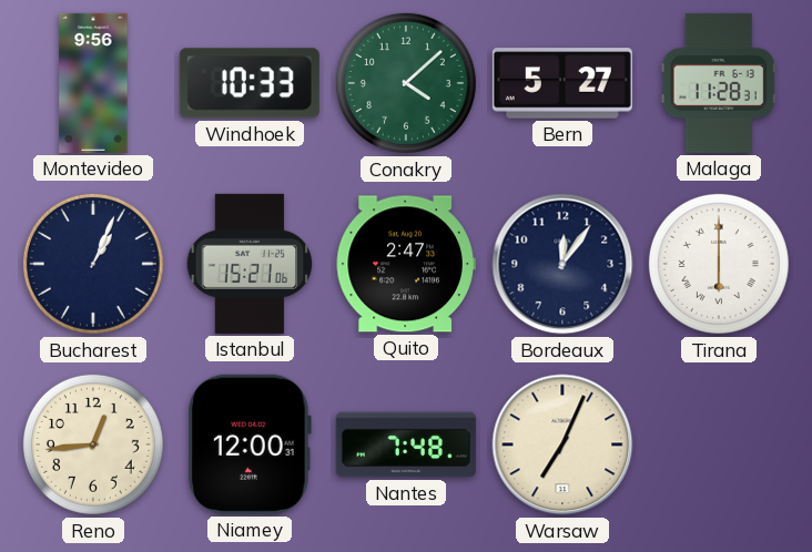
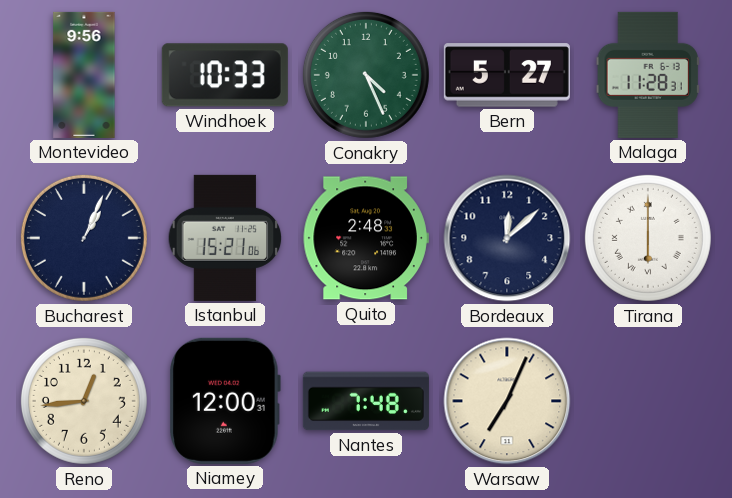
Conakry: 4:08 -> 4:26
Quito: 2:47 -> 2:48
Bordeaux: 12:06 -> 12:08
